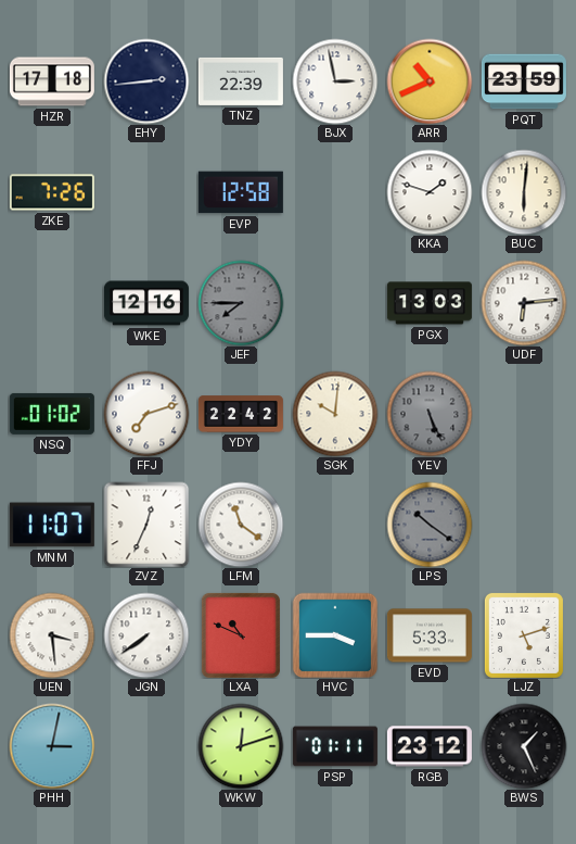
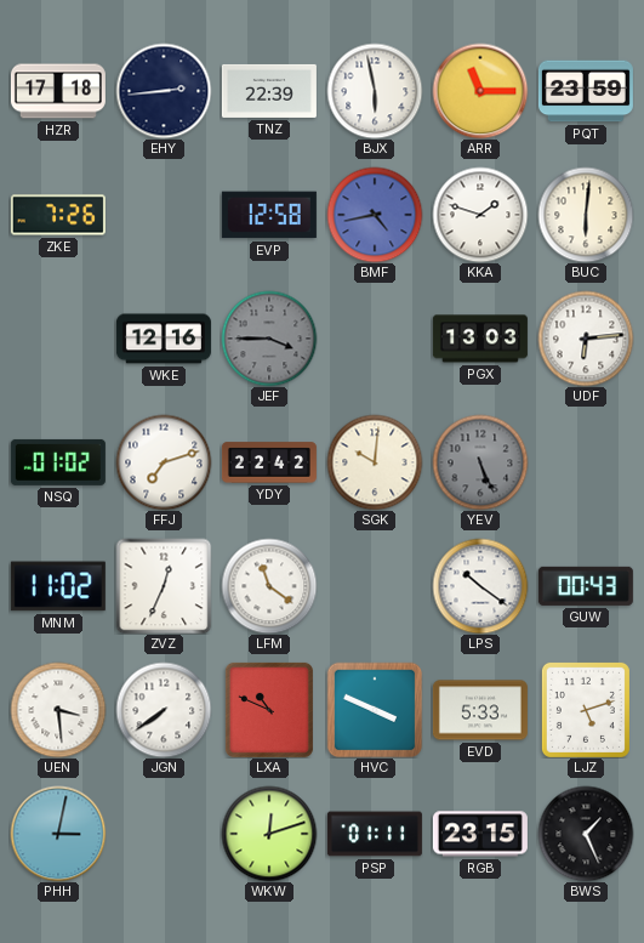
BJX: 2:58 -> 5:58
ARR: 10:41 -> 11:15
BMF: none -> 4:43
JEF: 7:45 -> 3:45
MNM: 11:07 -> 11:02
LPS dial: grey -> white
GUW: none -> 00:43
HVC: 3:45 -> 3:49
RGB: 23:12 -> 23:15
